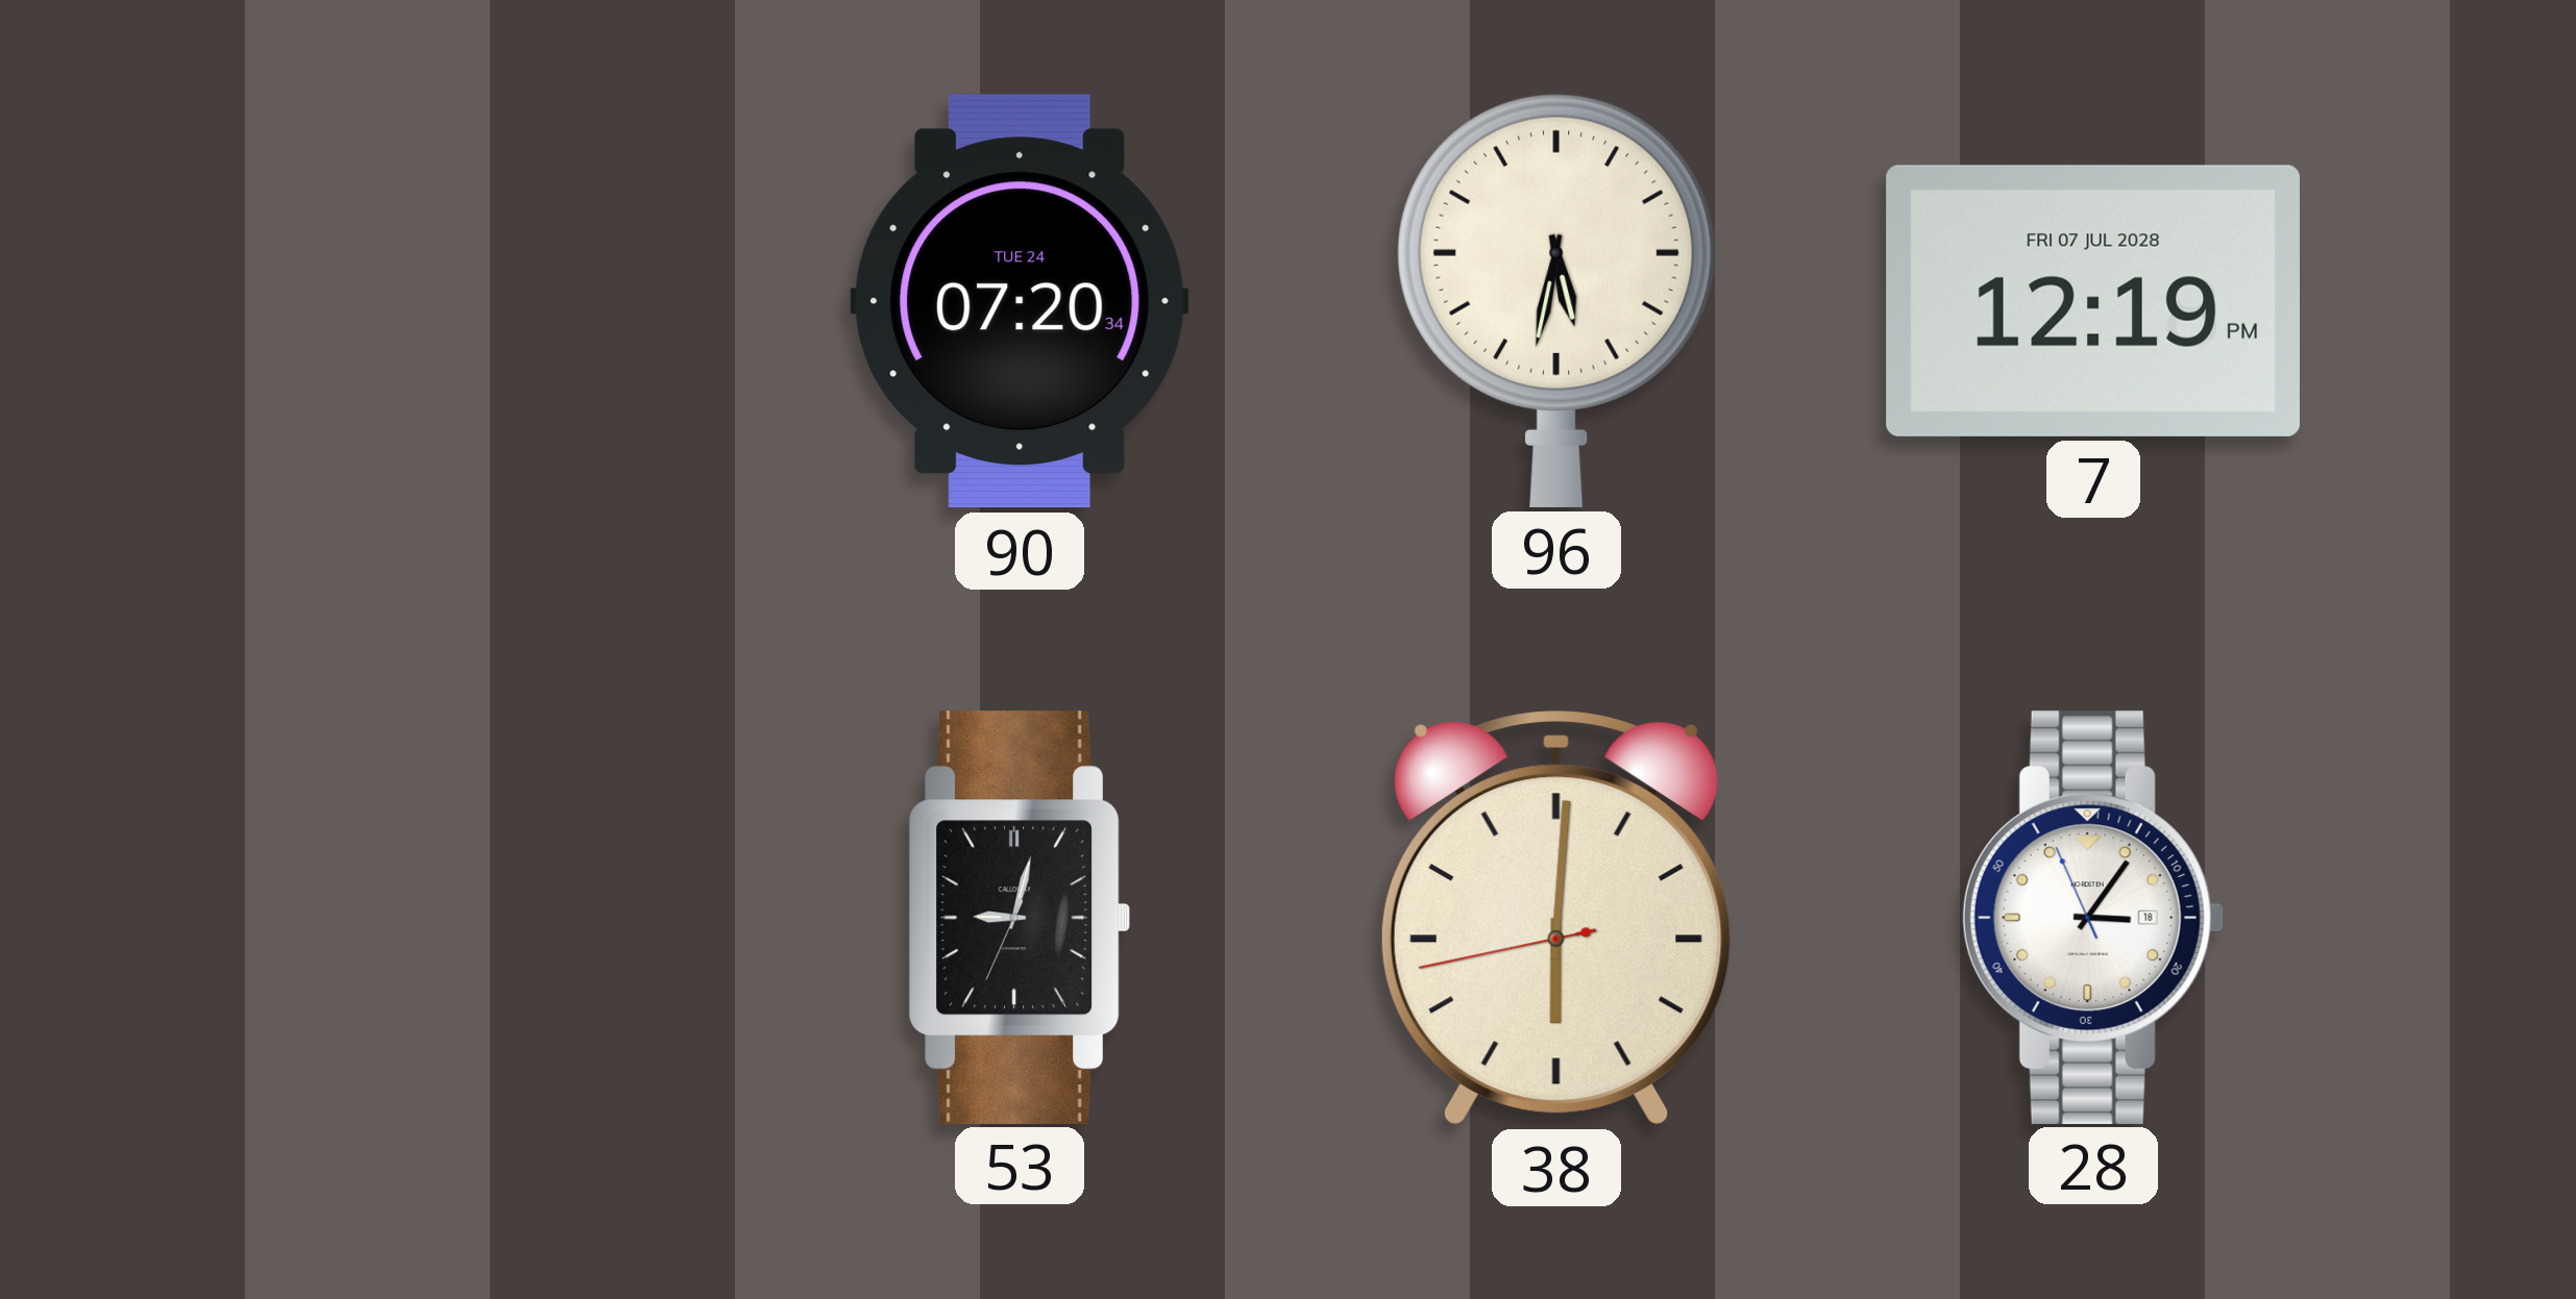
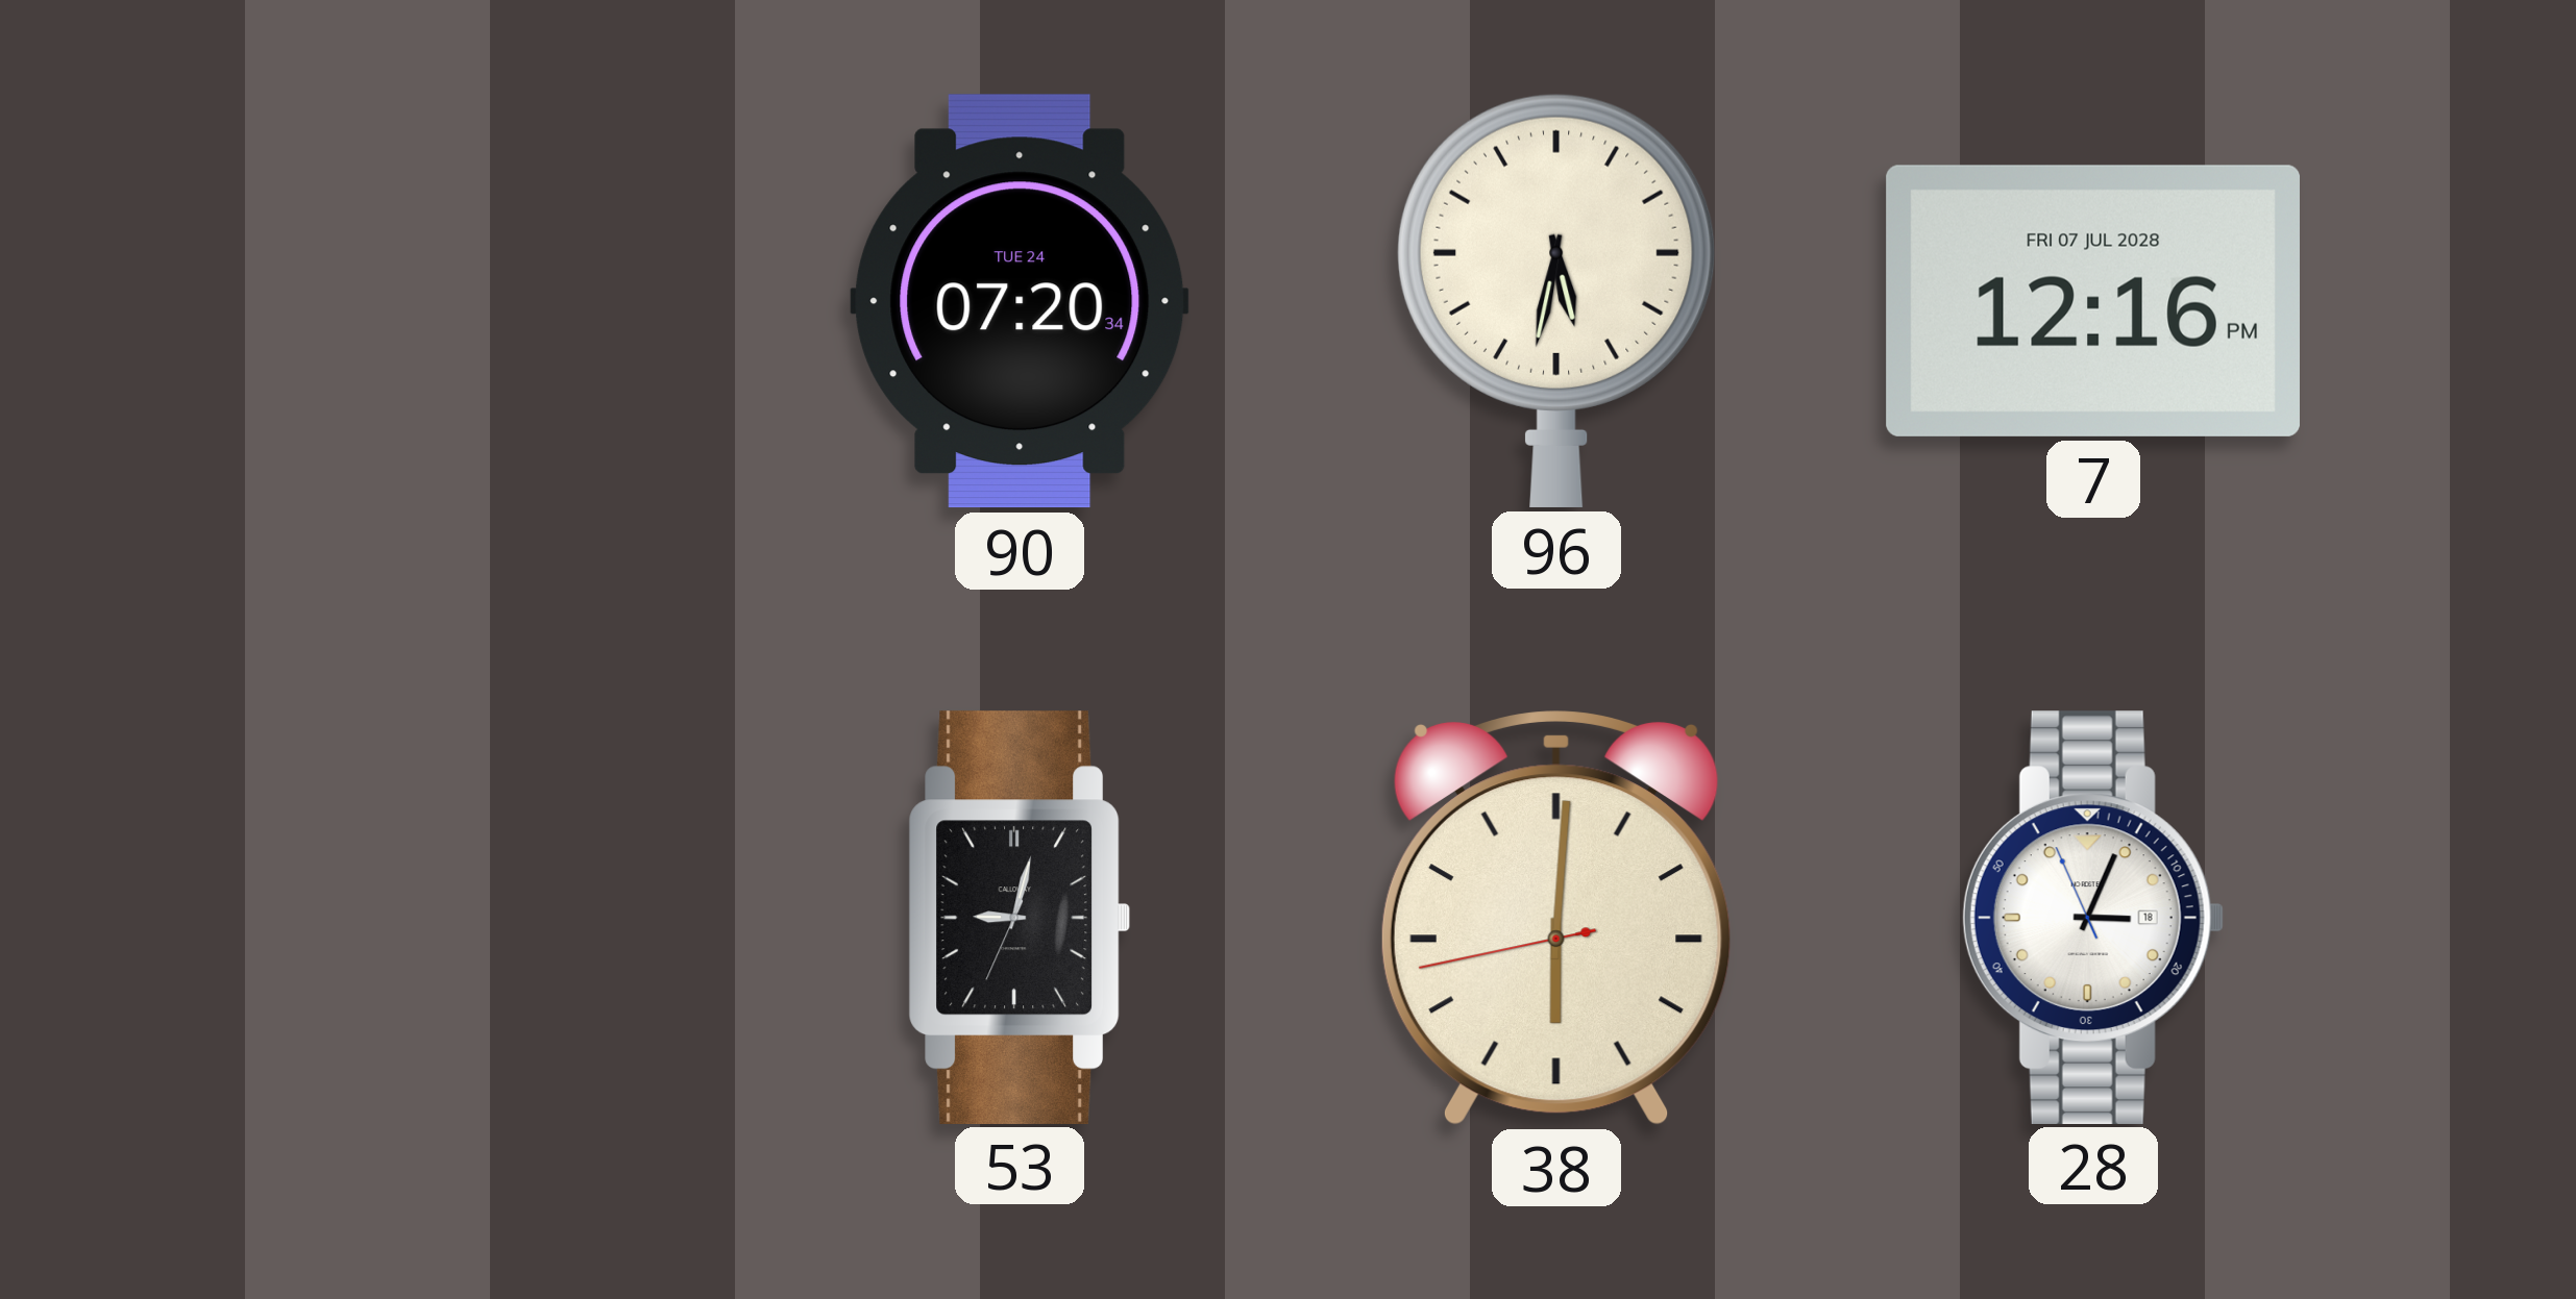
7: 12:19 -> 12:16
28: 3:05 -> 3:03
